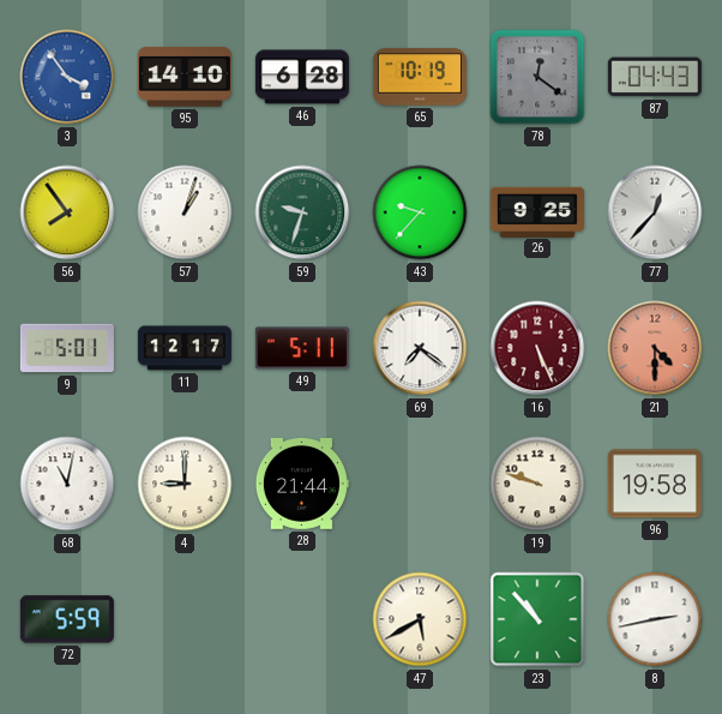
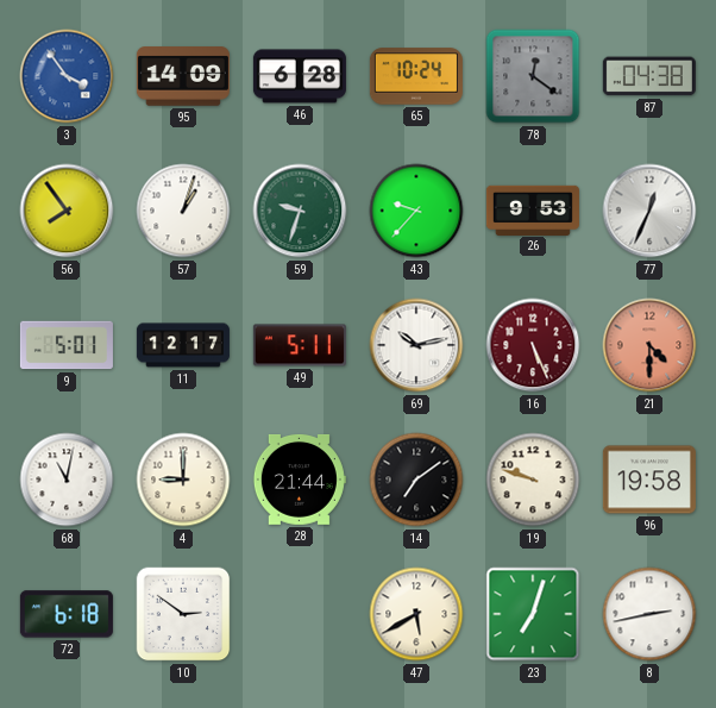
95: 14:10 -> 14:09
65: 10:19 -> 10:24
87: 04:43 -> 04:38
26: 9:25 -> 9:53
77: 12:37 -> 12:34
69: 7:21 -> 10:13
14: none -> 7:09
72: 5:59 -> 6:18
10: none -> 2:51
23: 10:53 -> 7:03
